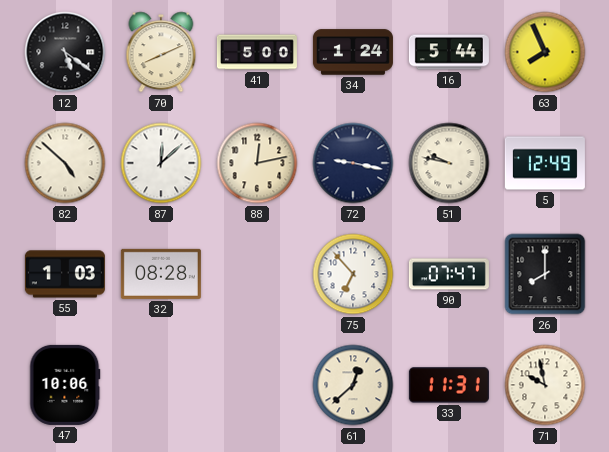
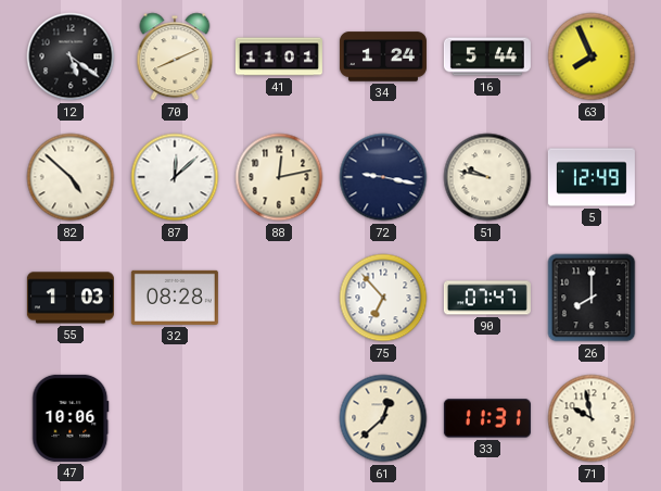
41: 5:00 -> 11:01
